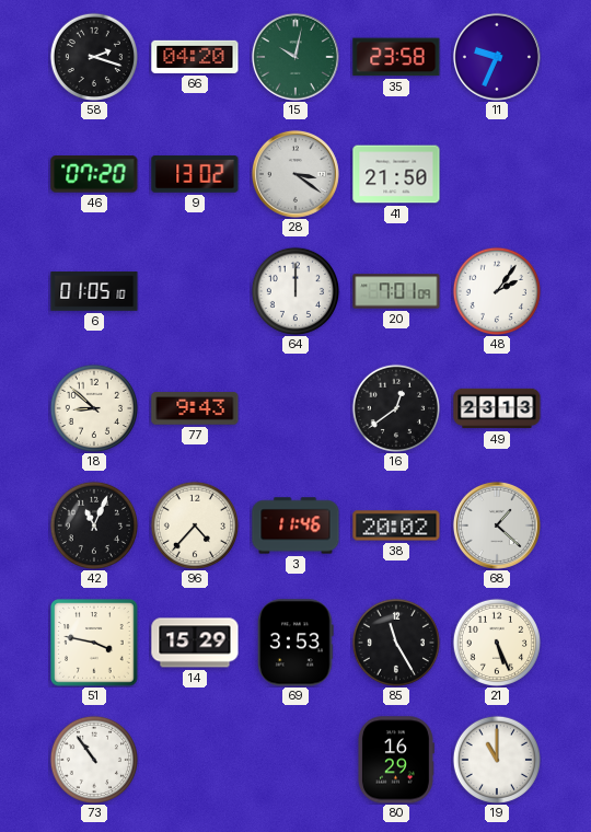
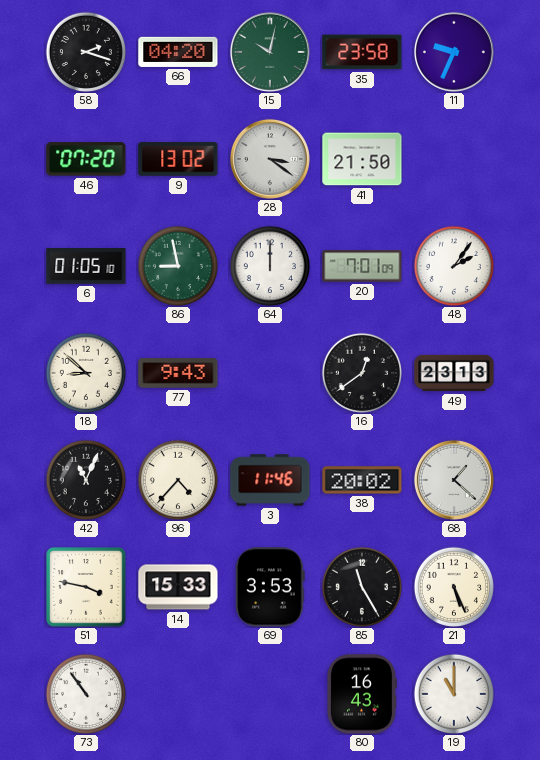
86: none -> 8:58
14: 15:29 -> 15:33
80: 16:29 -> 16:43
